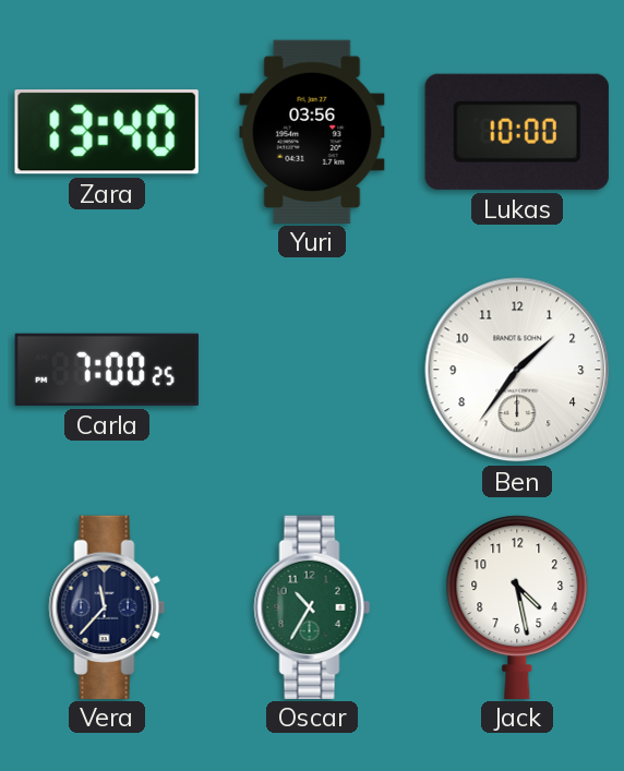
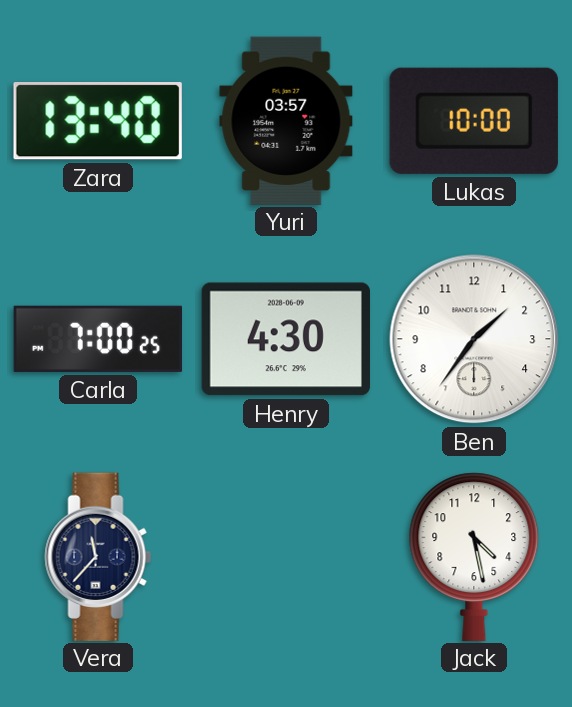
Yuri: 03:56 -> 03:57
Henry: none -> 4:30
Oscar: 10:35 -> none
